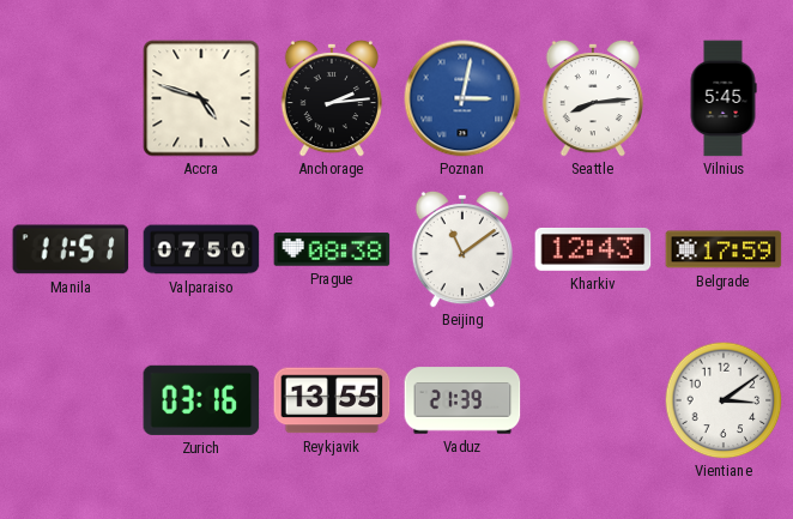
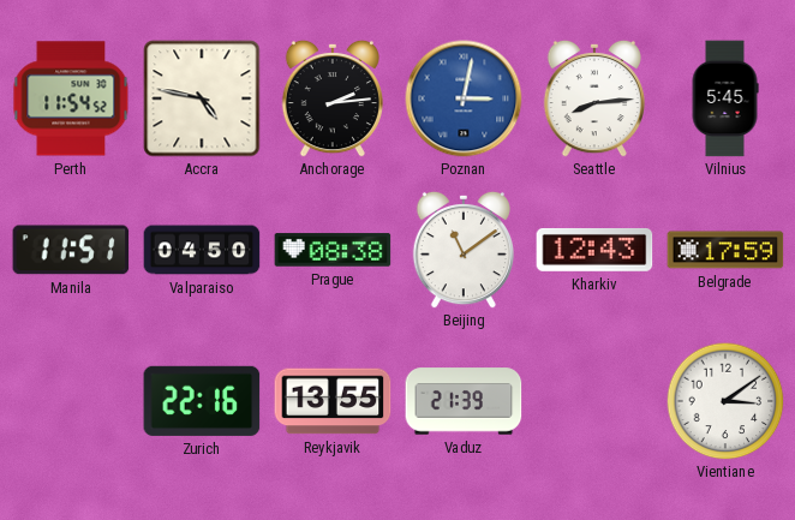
Perth: none -> 11:54
Accra: 4:48 -> 4:47
Valparaiso: 07:50 -> 04:50
Zurich: 03:16 -> 22:16
